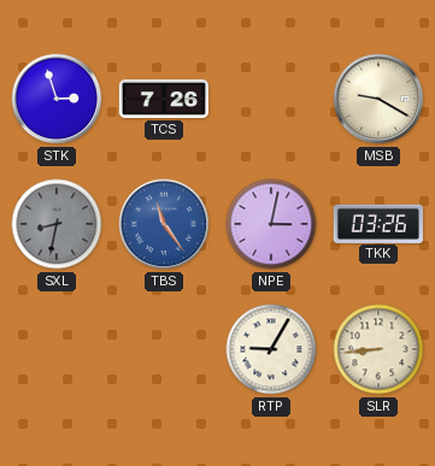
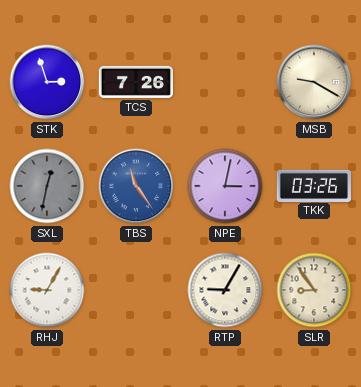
SXL: 8:32 -> 12:32
RHJ: none -> 9:05
SLR: 8:44 -> 8:54
